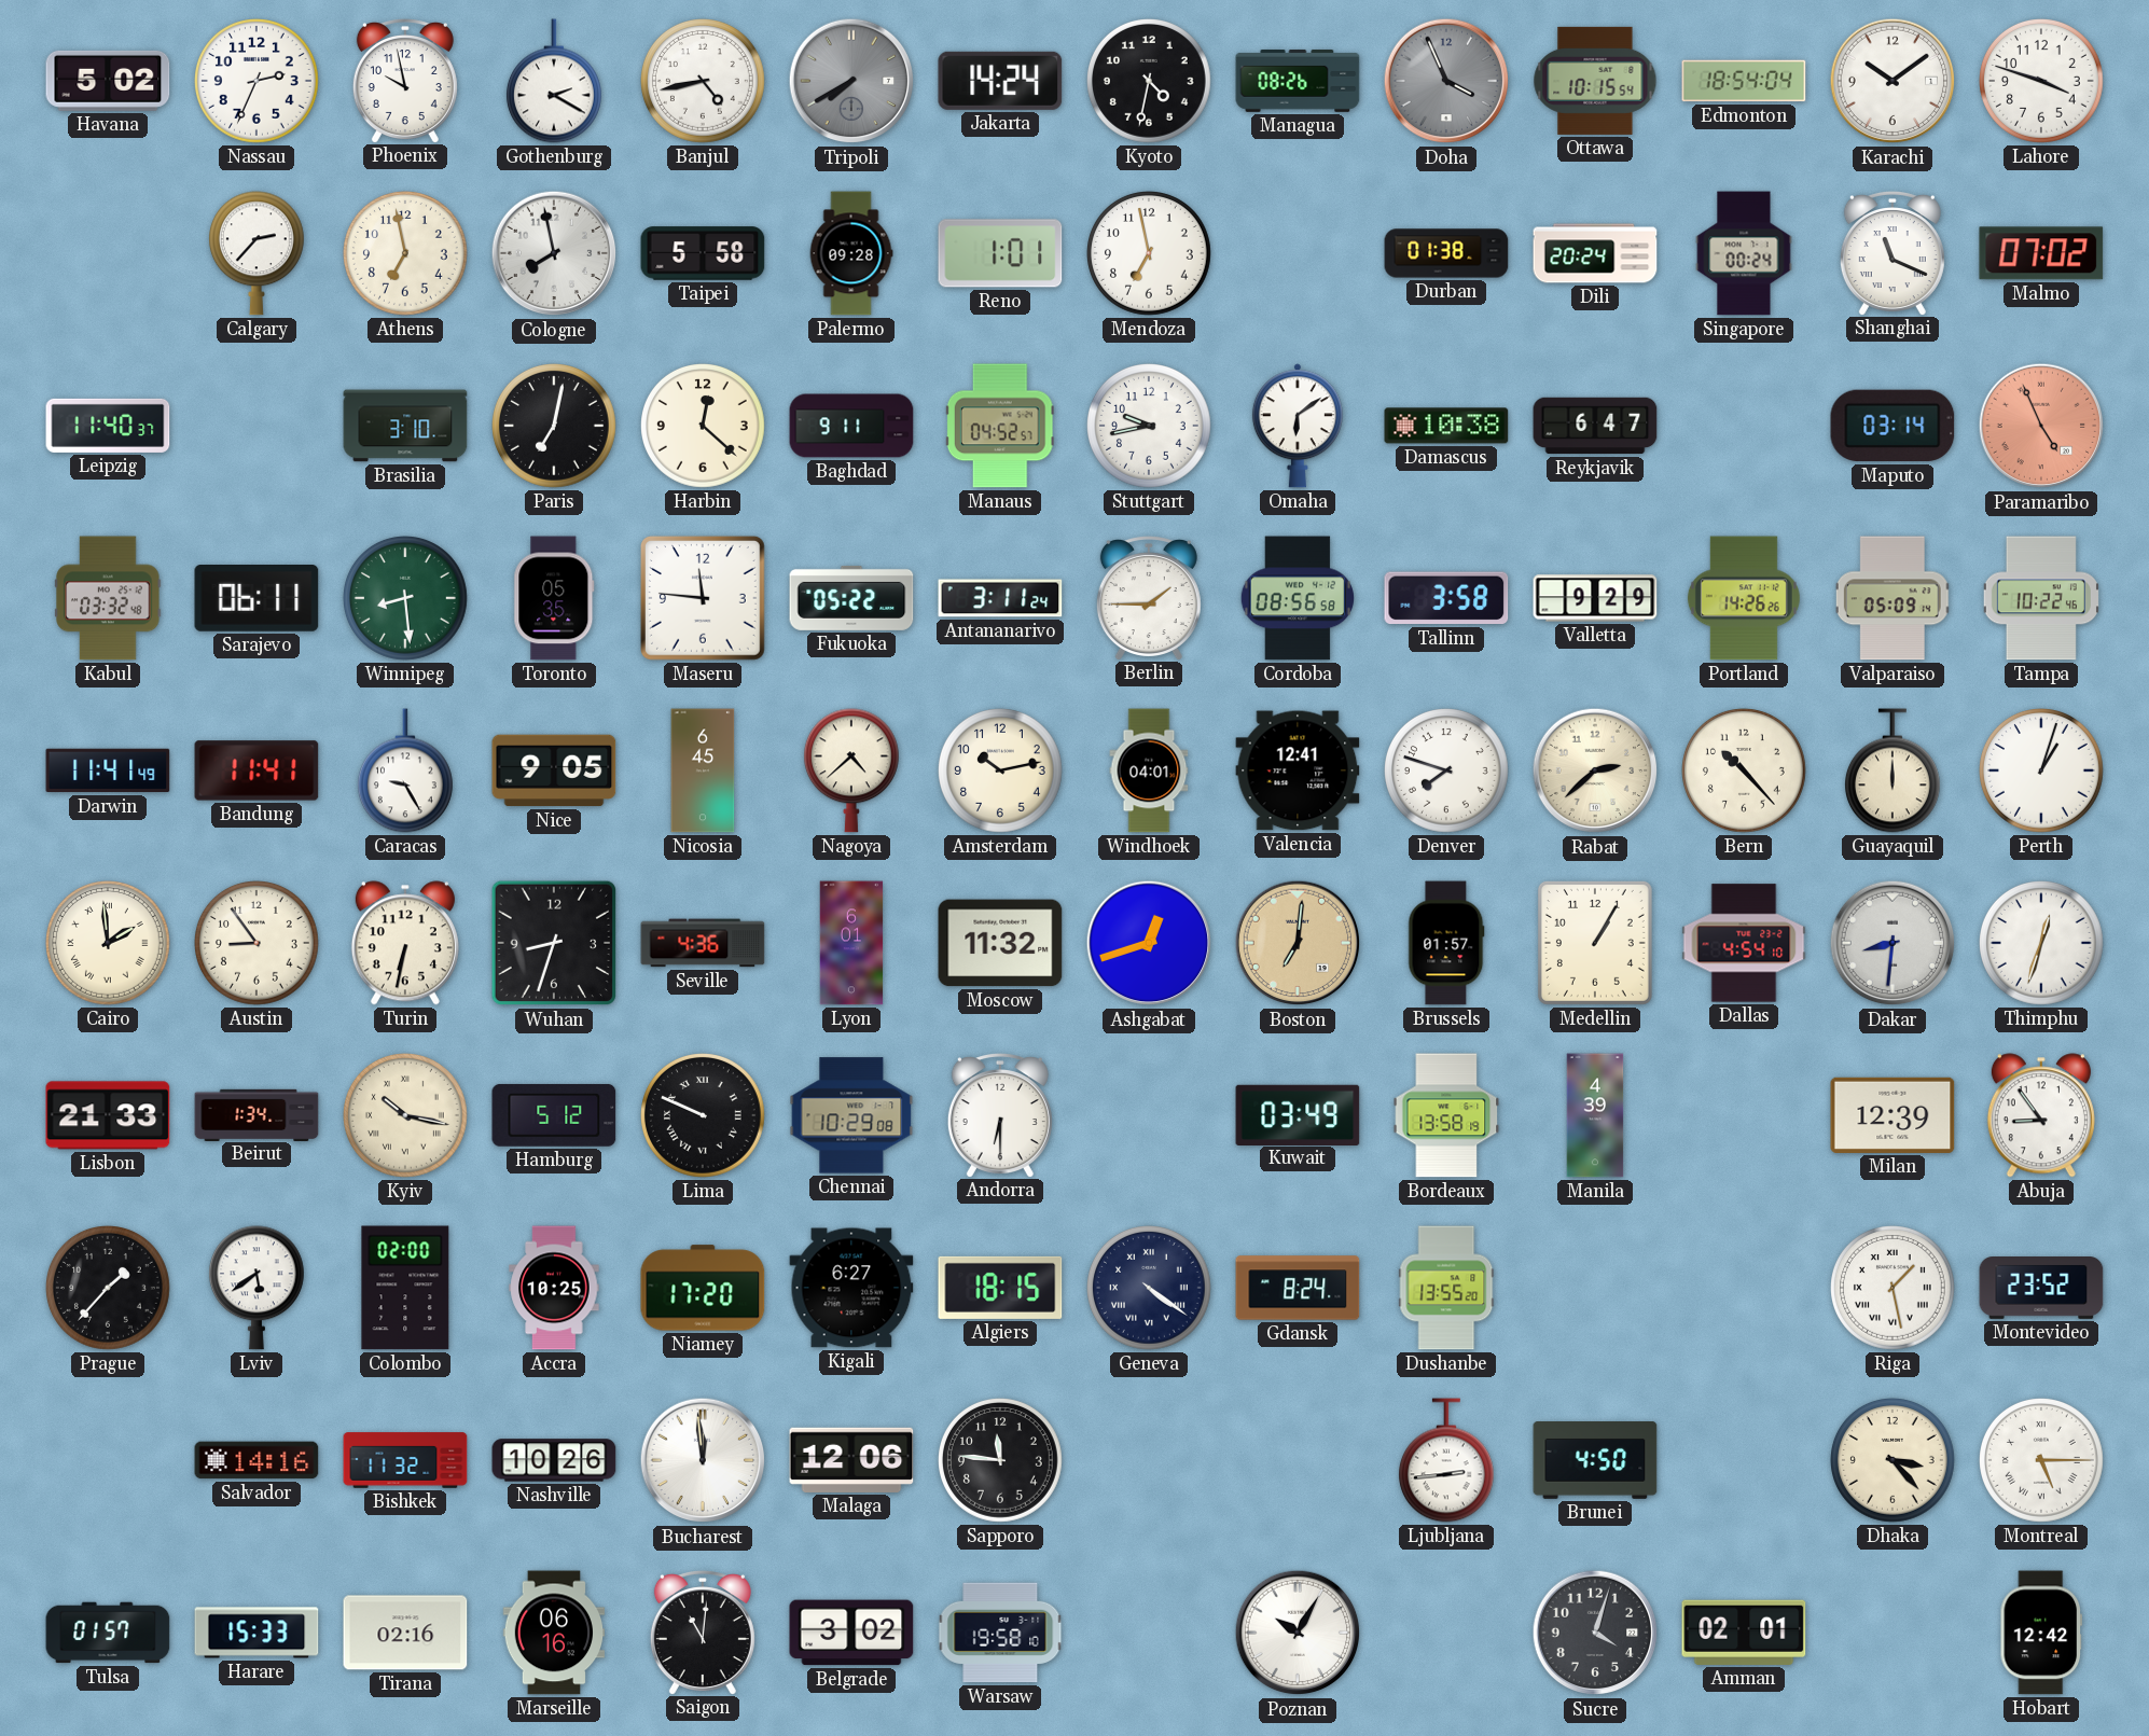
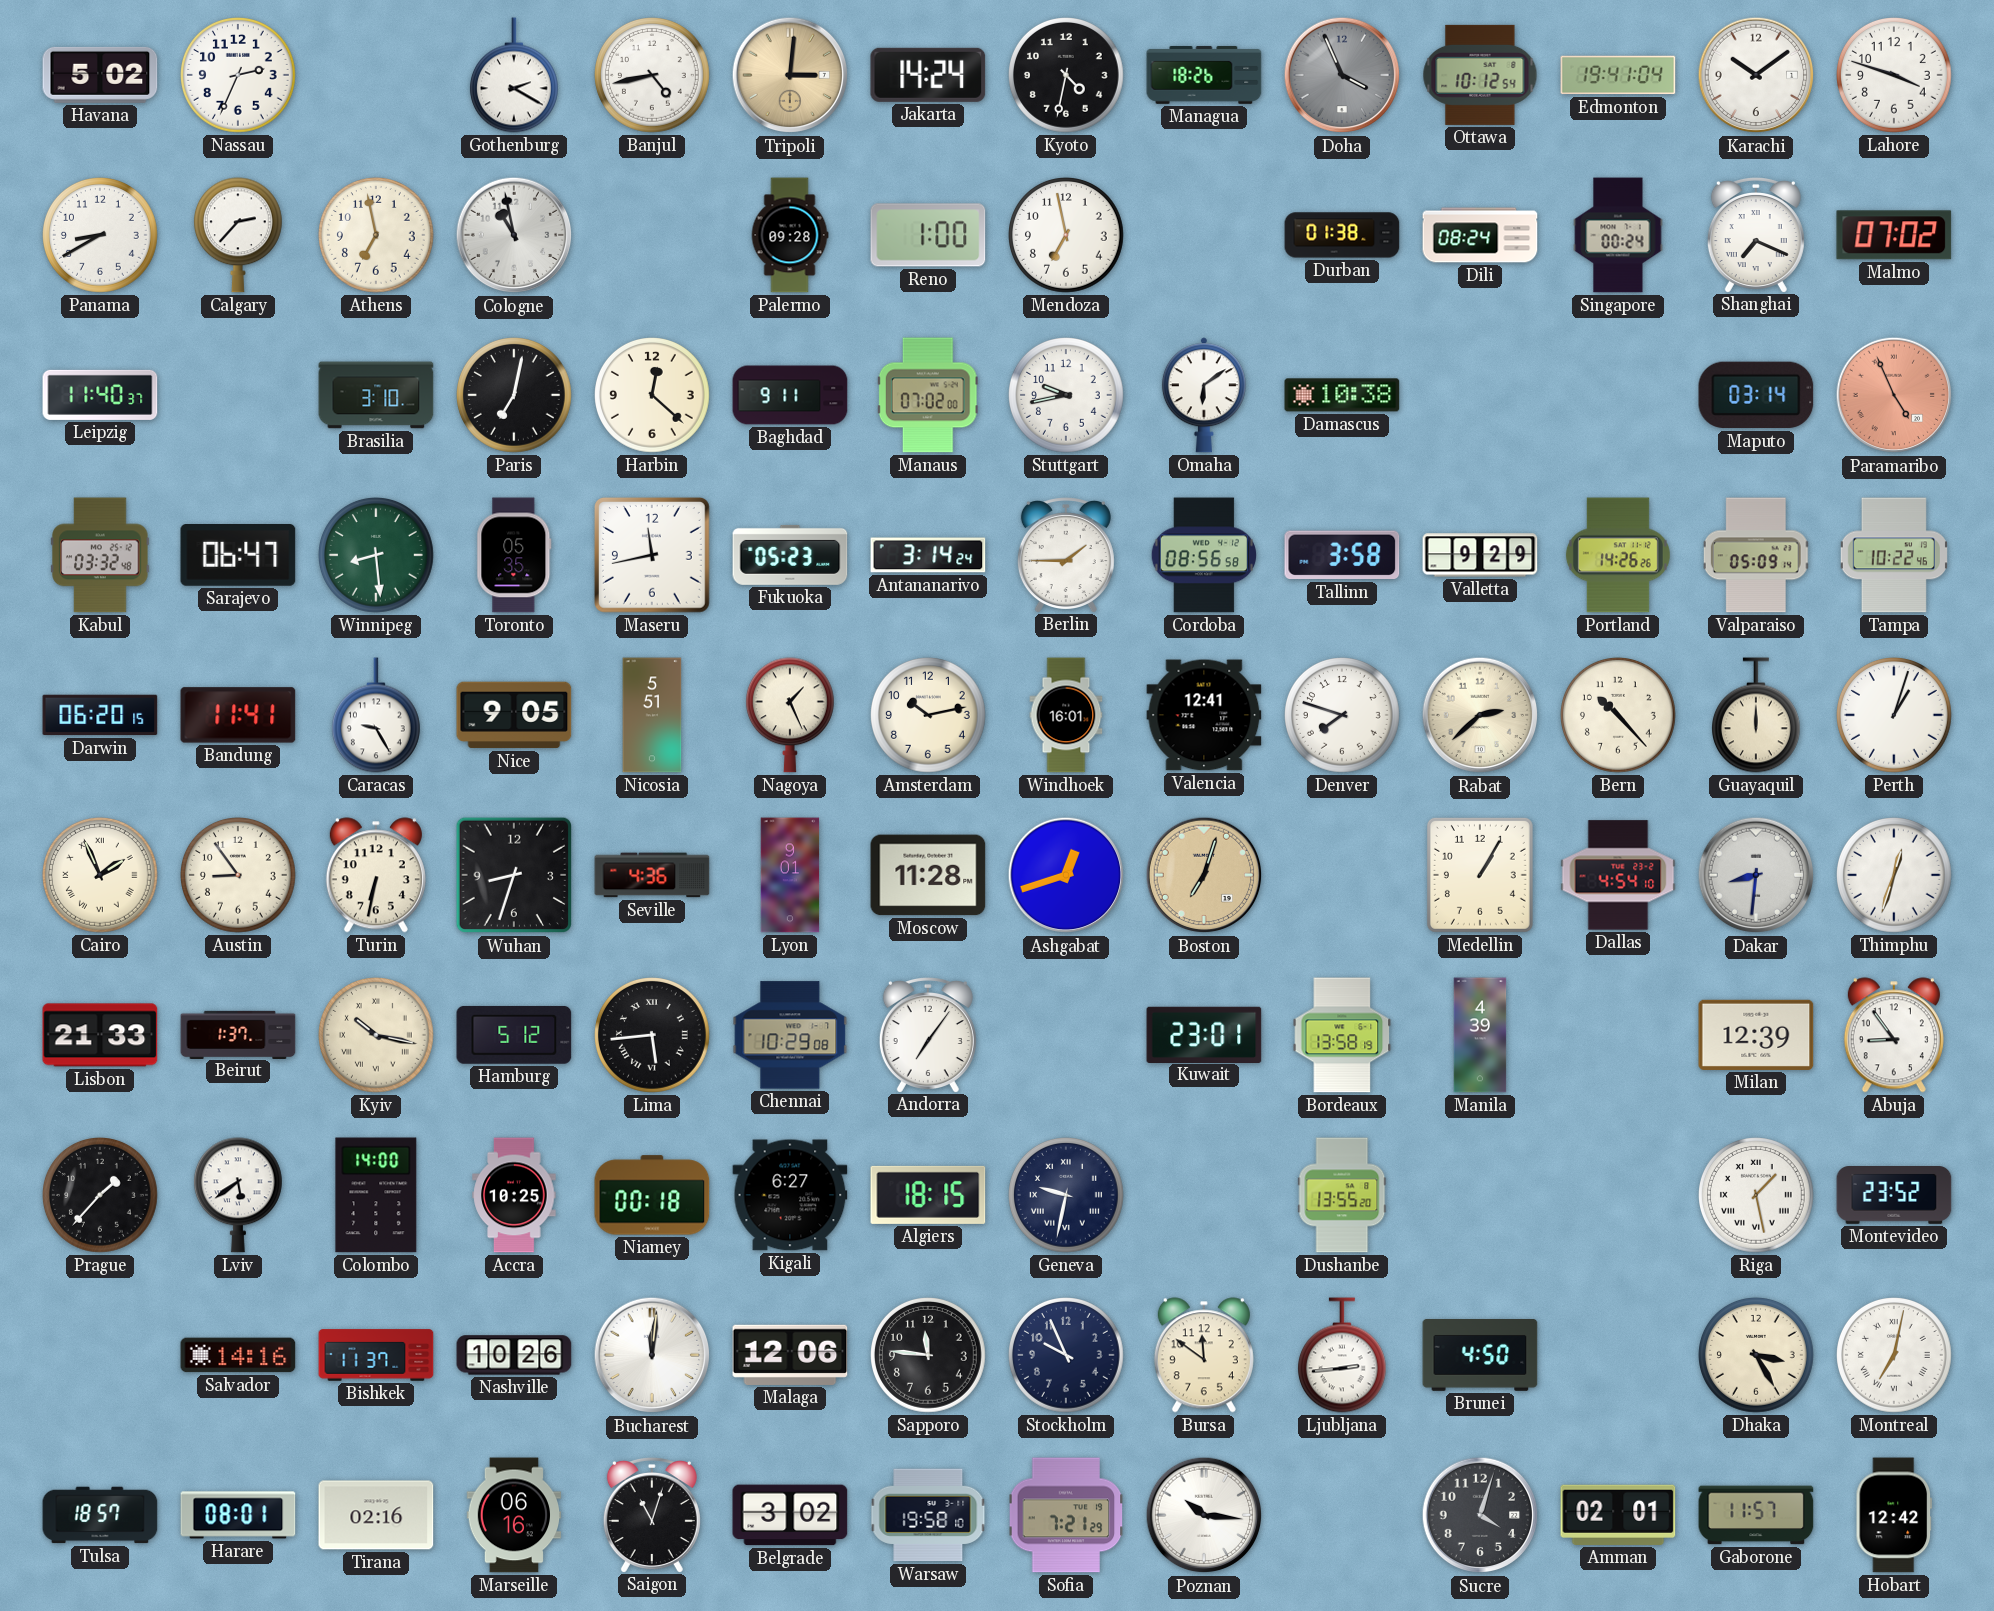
Phoenix: 9:58 -> none
Tripoli: 7:40 -> 3:01
Tripoli dial: grey -> champagne
Managua: 08:26 -> 18:26
Ottawa: 10:15 -> 10:12
Edmonton: 18:54 -> 19:41
Panama: none -> 8:40
Cologne: 7:58 -> 10:58
Taipei: 5:58 -> none
Reno: 1:01 -> 1:00
Dili: 20:24 -> 08:24
Shanghai: 11:19 -> 7:19
Manaus: 04:52 -> 07:02
Reykjavik: 6:47 -> none
Sarajevo: 06:11 -> 06:47
Maseru: 11:46 -> 11:43
Fukuoka: 05:22 -> 05:23
Antananarivo: 3:11 -> 3:14
Darwin: 11:41 -> 06:20
Nicosia: 6:45 -> 5:51
Nagoya: 4:38 -> 1:26
Windhoek: 04:01 -> 16:01
Cairo: 1:59 -> 1:56
Lyon: 6:01 -> 9:01
Moscow: 11:32 -> 11:28
Boston: 7:01 -> 7:03
Brussels: 01:57 -> none
Beirut: 1:34 -> 1:37
Lima: 9:49 -> 5:44
Andorra: 6:30 -> 7:06
Kuwait: 03:49 -> 23:01
Colombo: 02:00 -> 14:00
Niamey: 17:20 -> 00:18
Geneva: 4:21 -> 9:32
Gdansk: 8:24 -> none
Bishkek: 11:32 -> 11:37
Bucharest: 11:59 -> 12:01
Stockholm: none -> 9:56
Bursa: none -> 11:51
Dhaka: 3:23 -> 3:25
Montreal: 5:15 -> 7:02
Tulsa: 01:57 -> 18:57
Harare: 15:33 -> 08:01
Saigon: 11:01 -> 11:03
Sofia: none -> 7:21
Poznan: 10:05 -> 10:16
Gaborone: none -> 11:57
